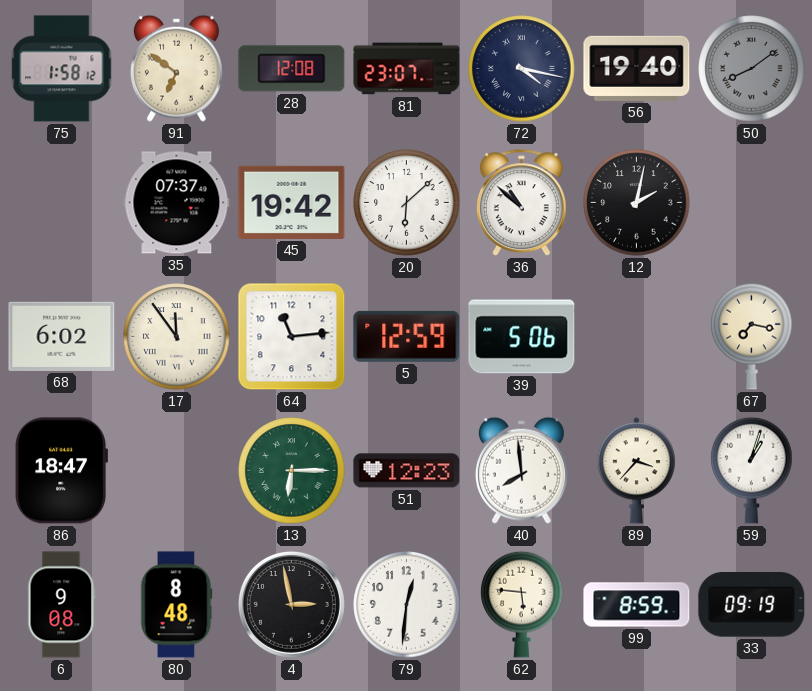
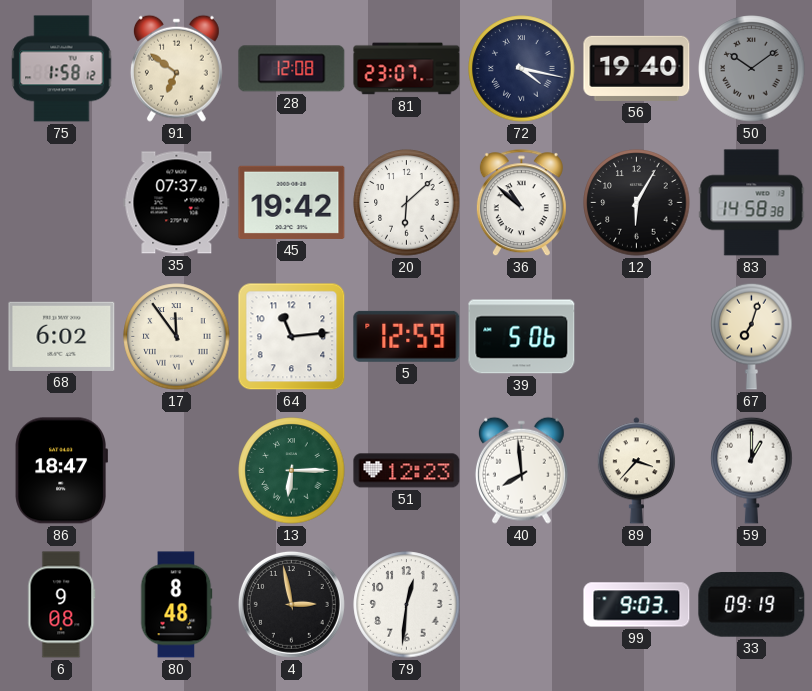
50: 8:09 -> 10:09
12: 2:02 -> 6:05
83: none -> 14:58
67: 7:17 -> 7:03
59: 1:03 -> 1:00
62: 5:46 -> none
99: 8:59 -> 9:03
